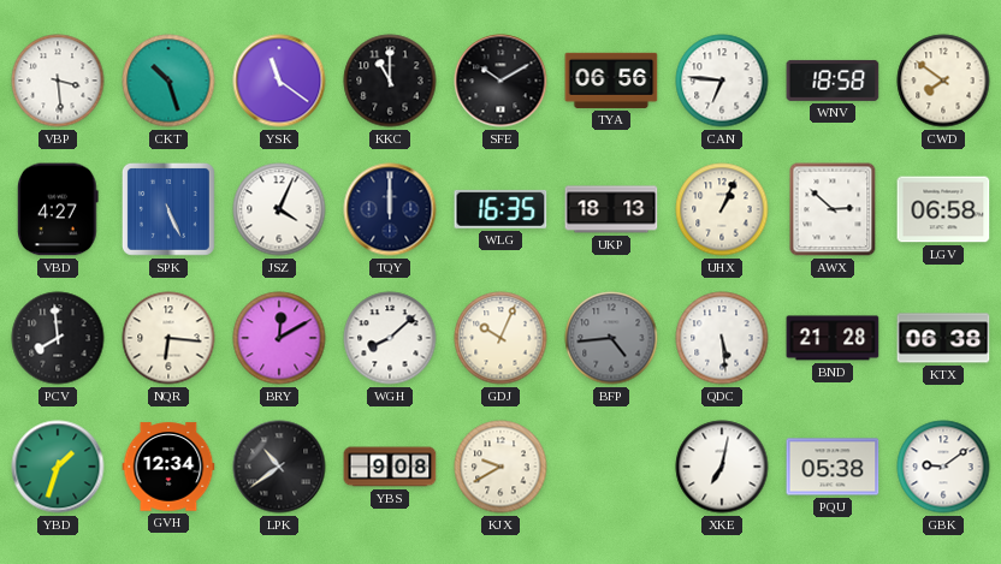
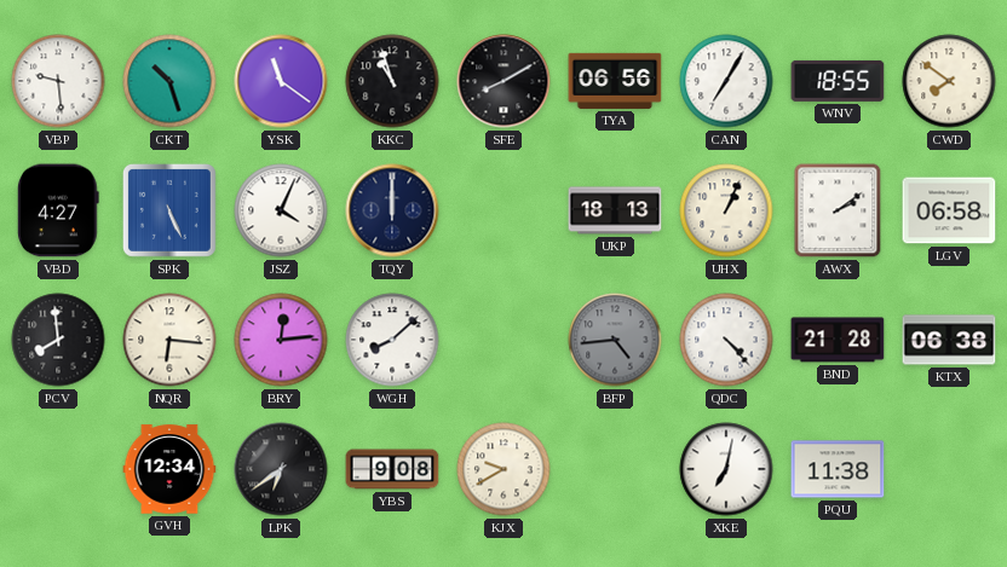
VBP: 3:29 -> 9:29
KKC: 11:00 -> 10:57
SFE: 10:10 -> 8:10
CAN: 6:46 -> 7:05
WNV: 18:58 -> 18:55
WLG: 16:35 -> none
AWX: 2:52 -> 2:09
BRY: 12:10 -> 12:14
GDJ: 10:04 -> none
QDC: 5:29 -> 4:23
YBD: 1:33 -> none
LPK: 10:39 -> 6:39
PQU: 05:38 -> 11:38
GBK: 9:09 -> none
